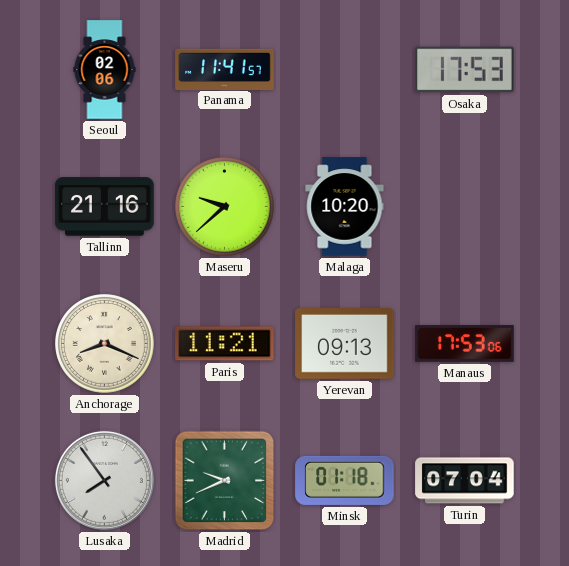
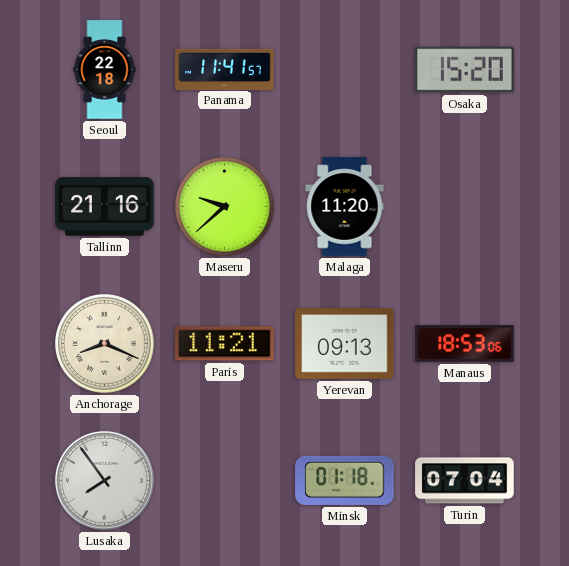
Seoul: 02:06 -> 22:18
Osaka: 17:53 -> 15:20
Malaga: 10:20 -> 11:20
Manaus: 17:53 -> 18:53
Madrid: 9:41 -> none
